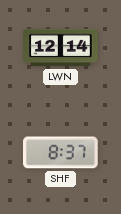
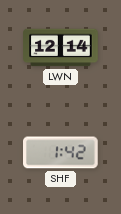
SHF: 8:37 -> 1:42
